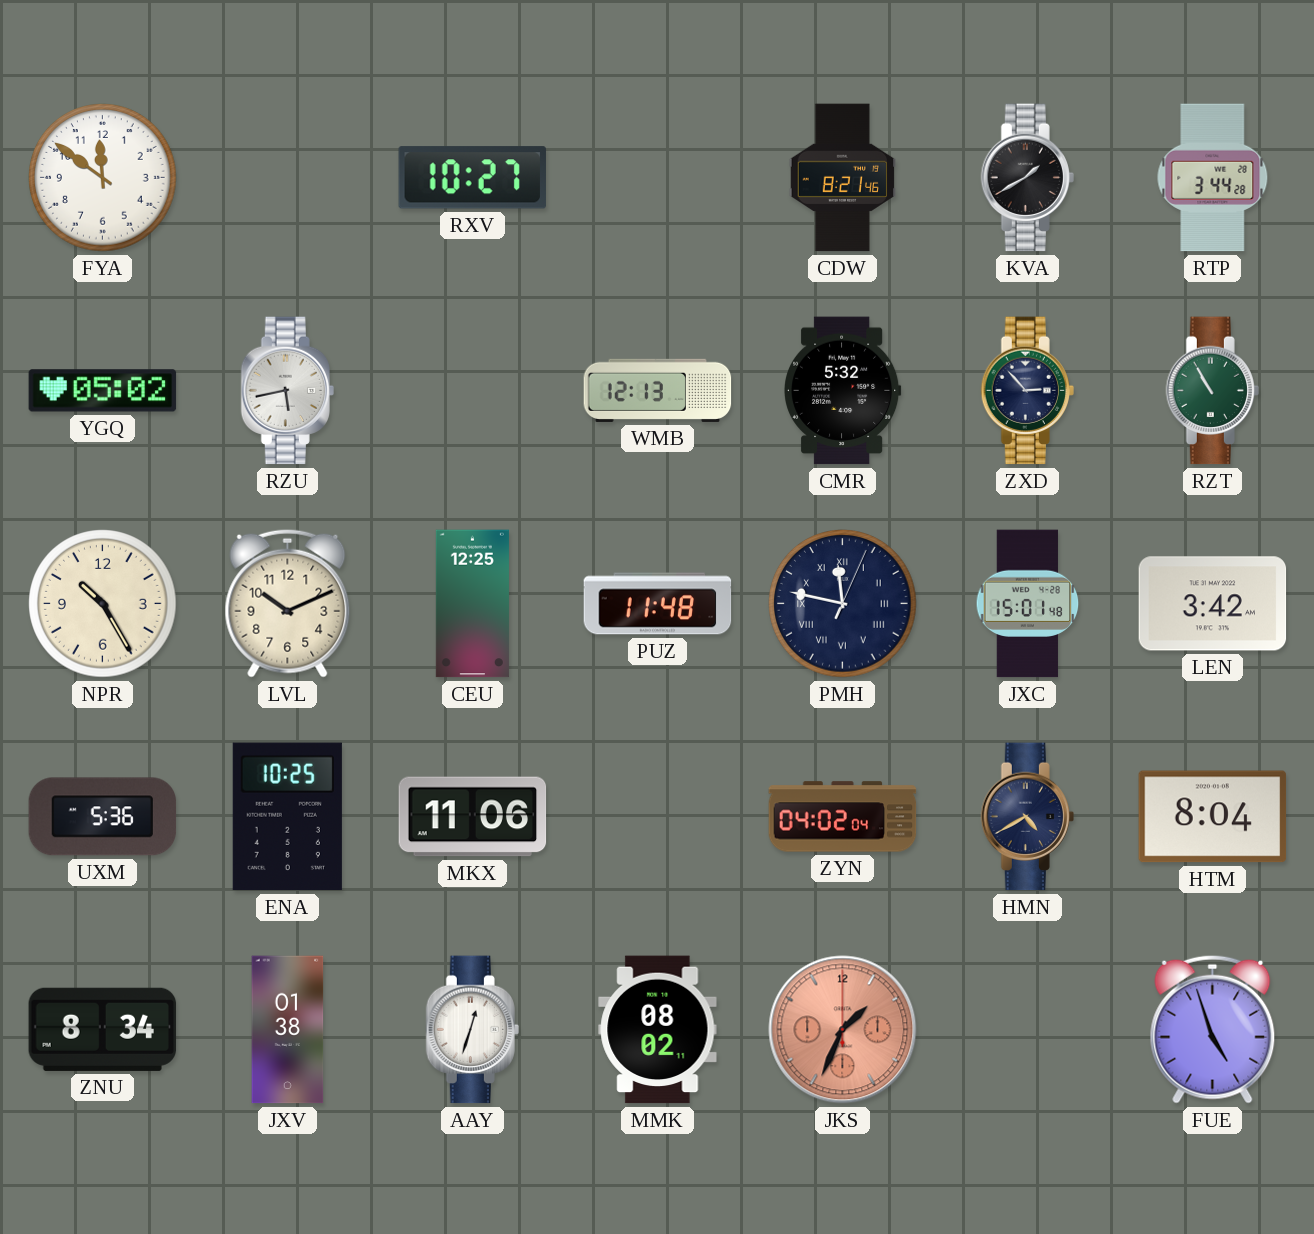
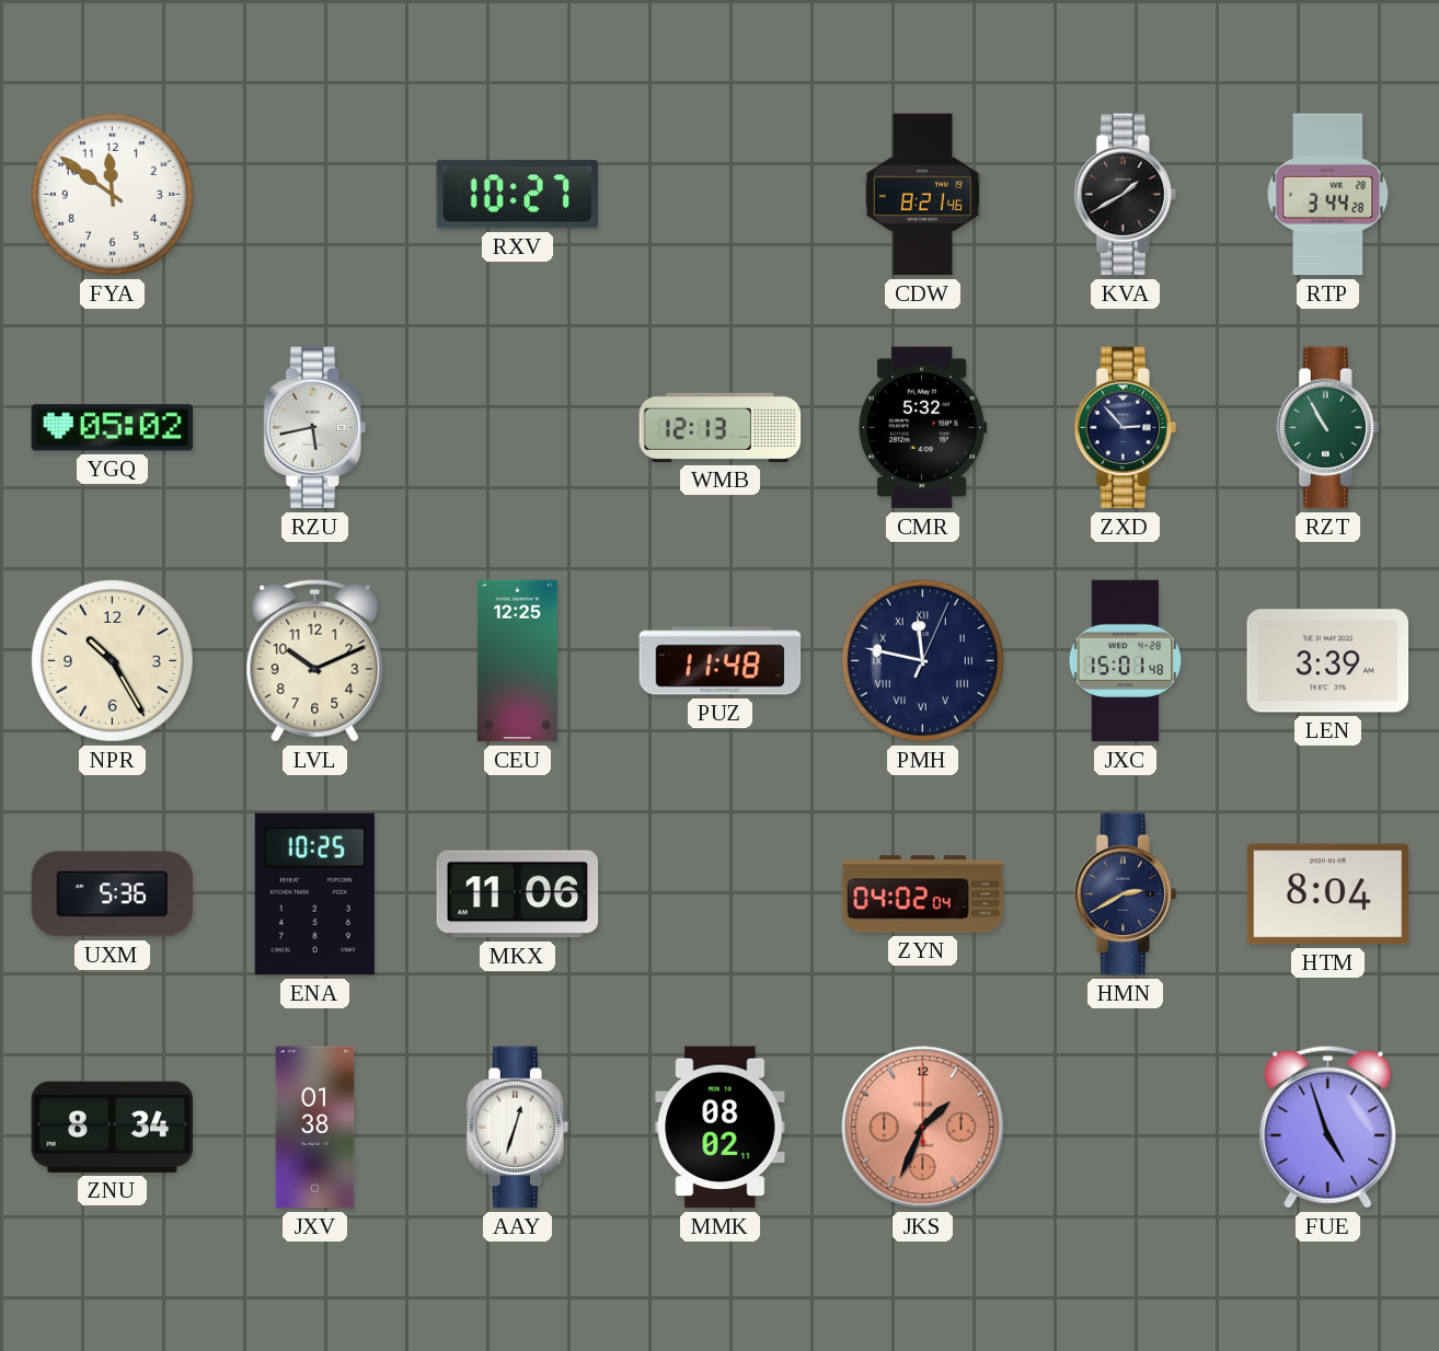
LEN: 3:42 -> 3:39
HMN: 4:40 -> 2:40
